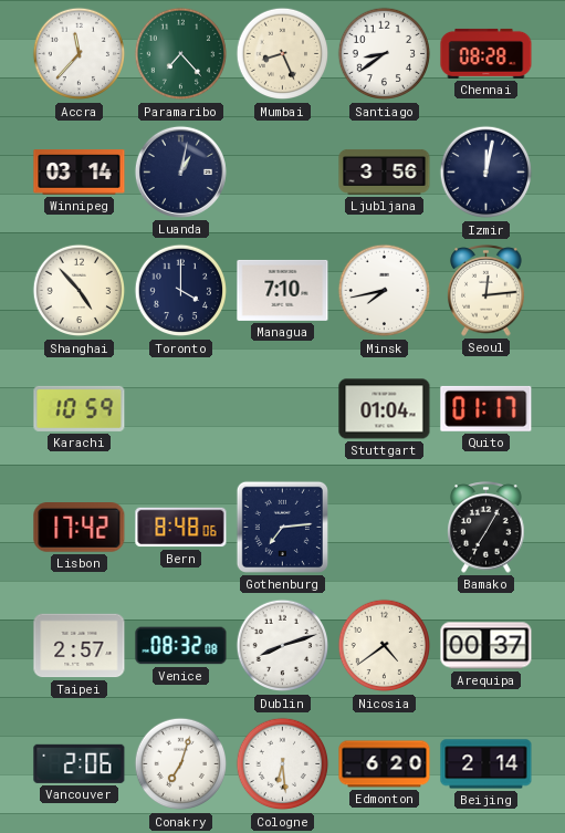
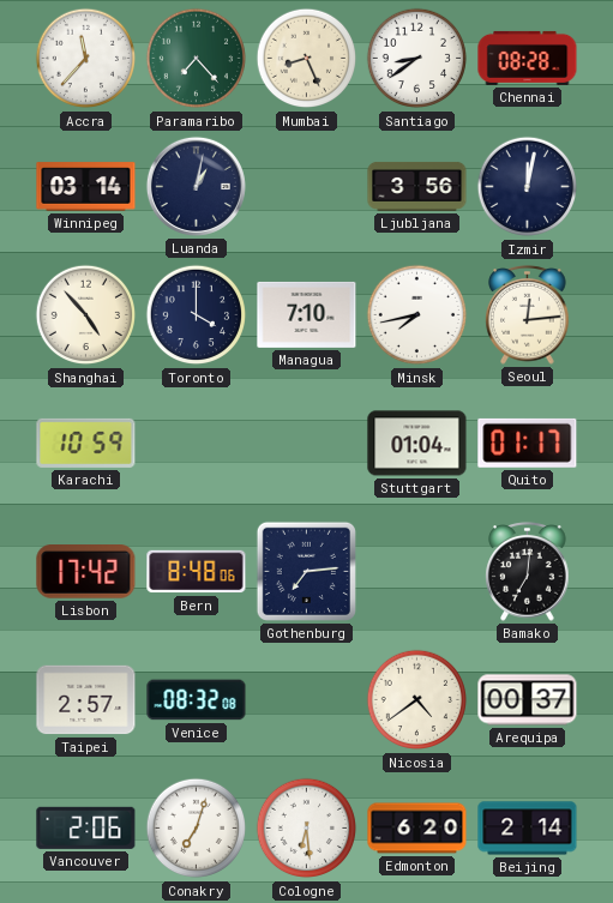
Bamako: 7:05 -> 7:01
Dublin: 8:12 -> none
